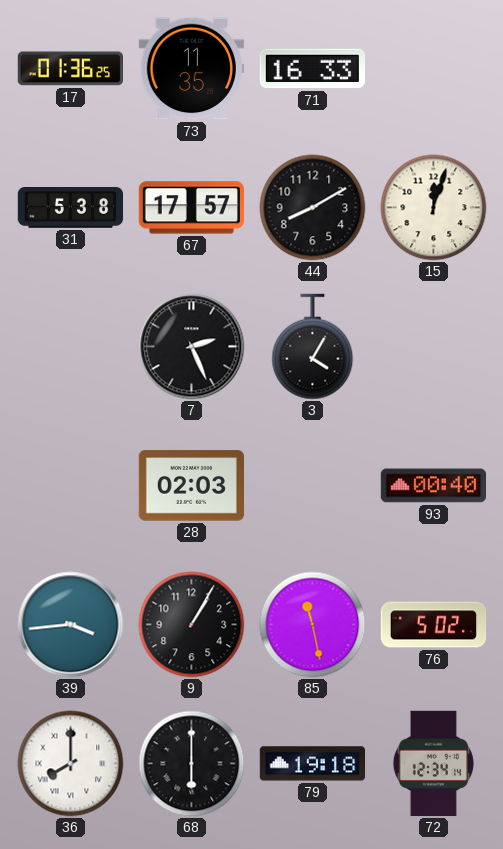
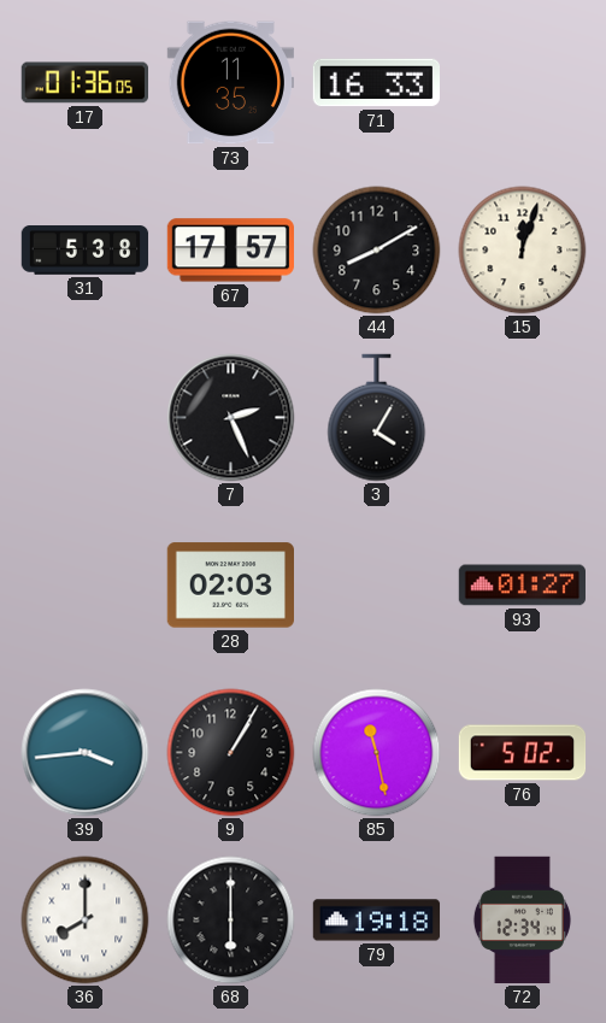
17: 01:36:25 -> 01:36:05
93: 00:40 -> 01:27
